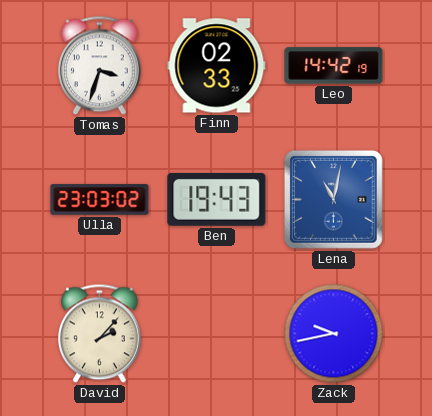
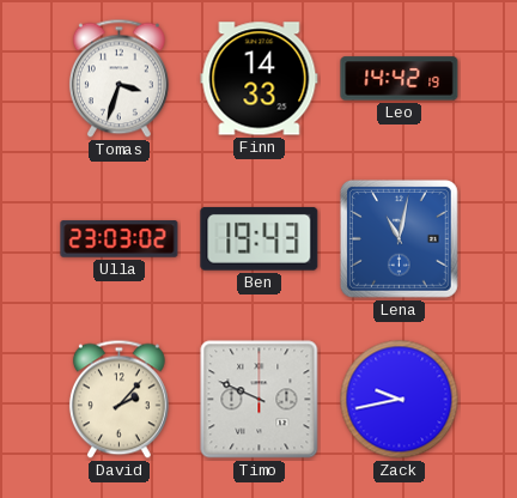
Finn: 02:33 -> 14:33
Timo: none -> 9:49
